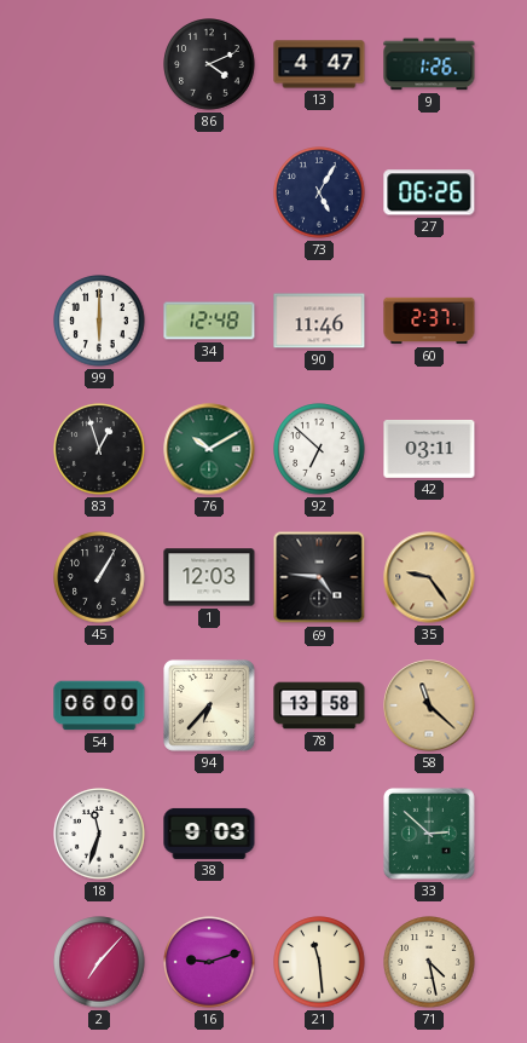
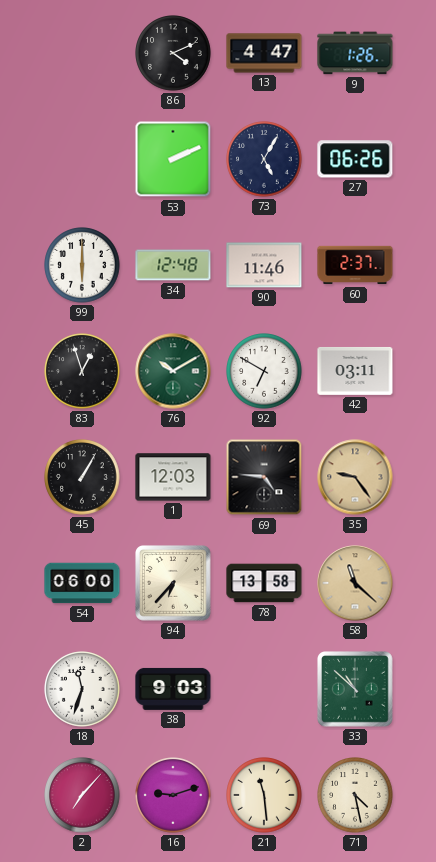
53: none -> 2:11
92: 6:52 -> 6:50
33: 2:52 -> 10:52
